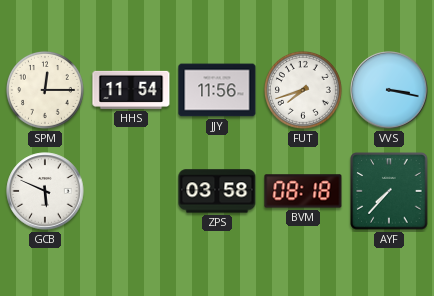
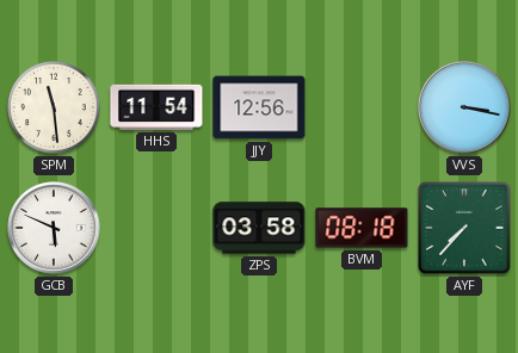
SPM: 12:15 -> 11:29
JJY: 11:56 -> 12:56
FUT: 7:42 -> none
